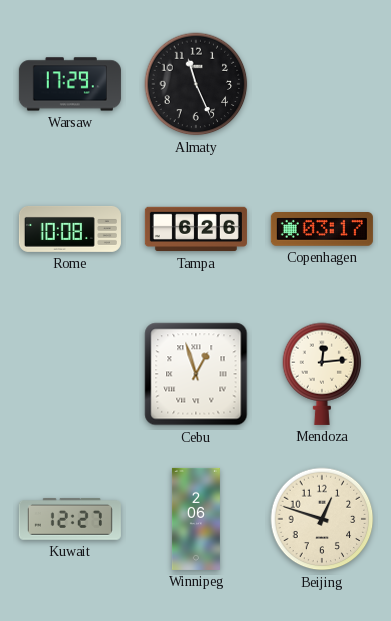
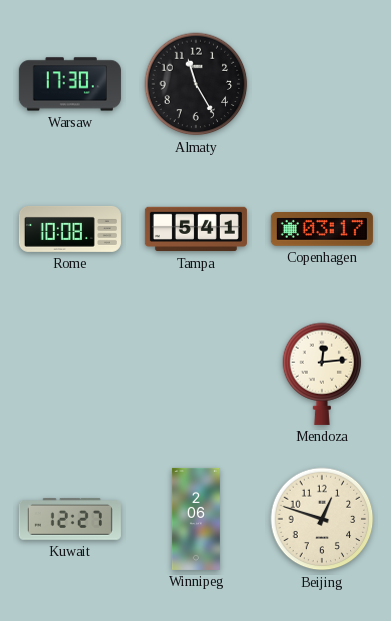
Warsaw: 17:29 -> 17:30
Almaty: 11:26 -> 11:25
Tampa: 6:26 -> 5:41
Cebu: 12:57 -> none
